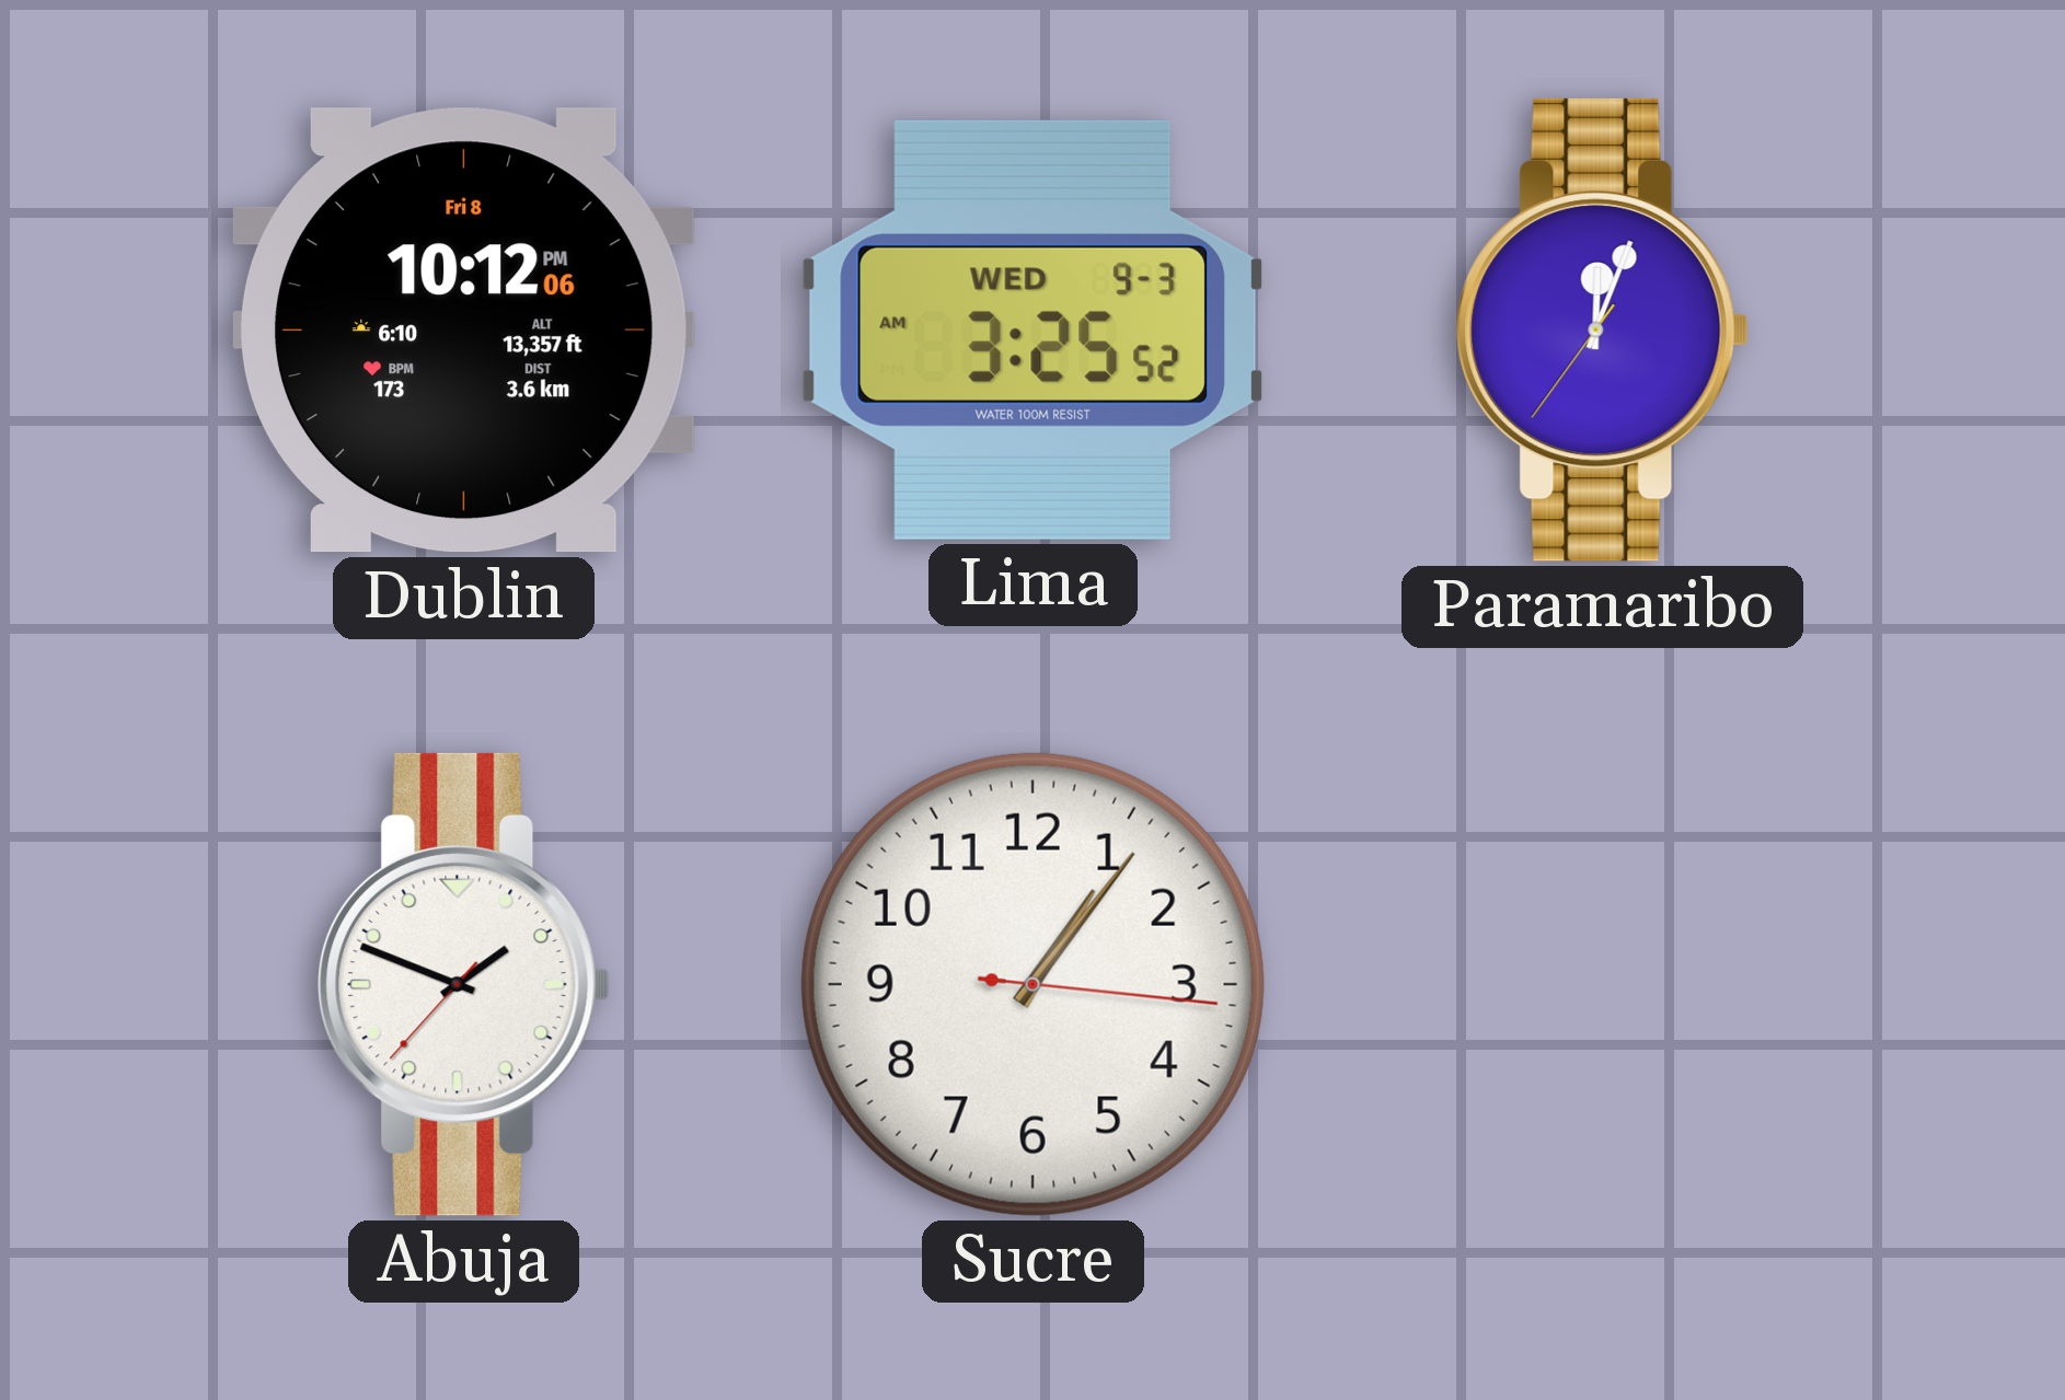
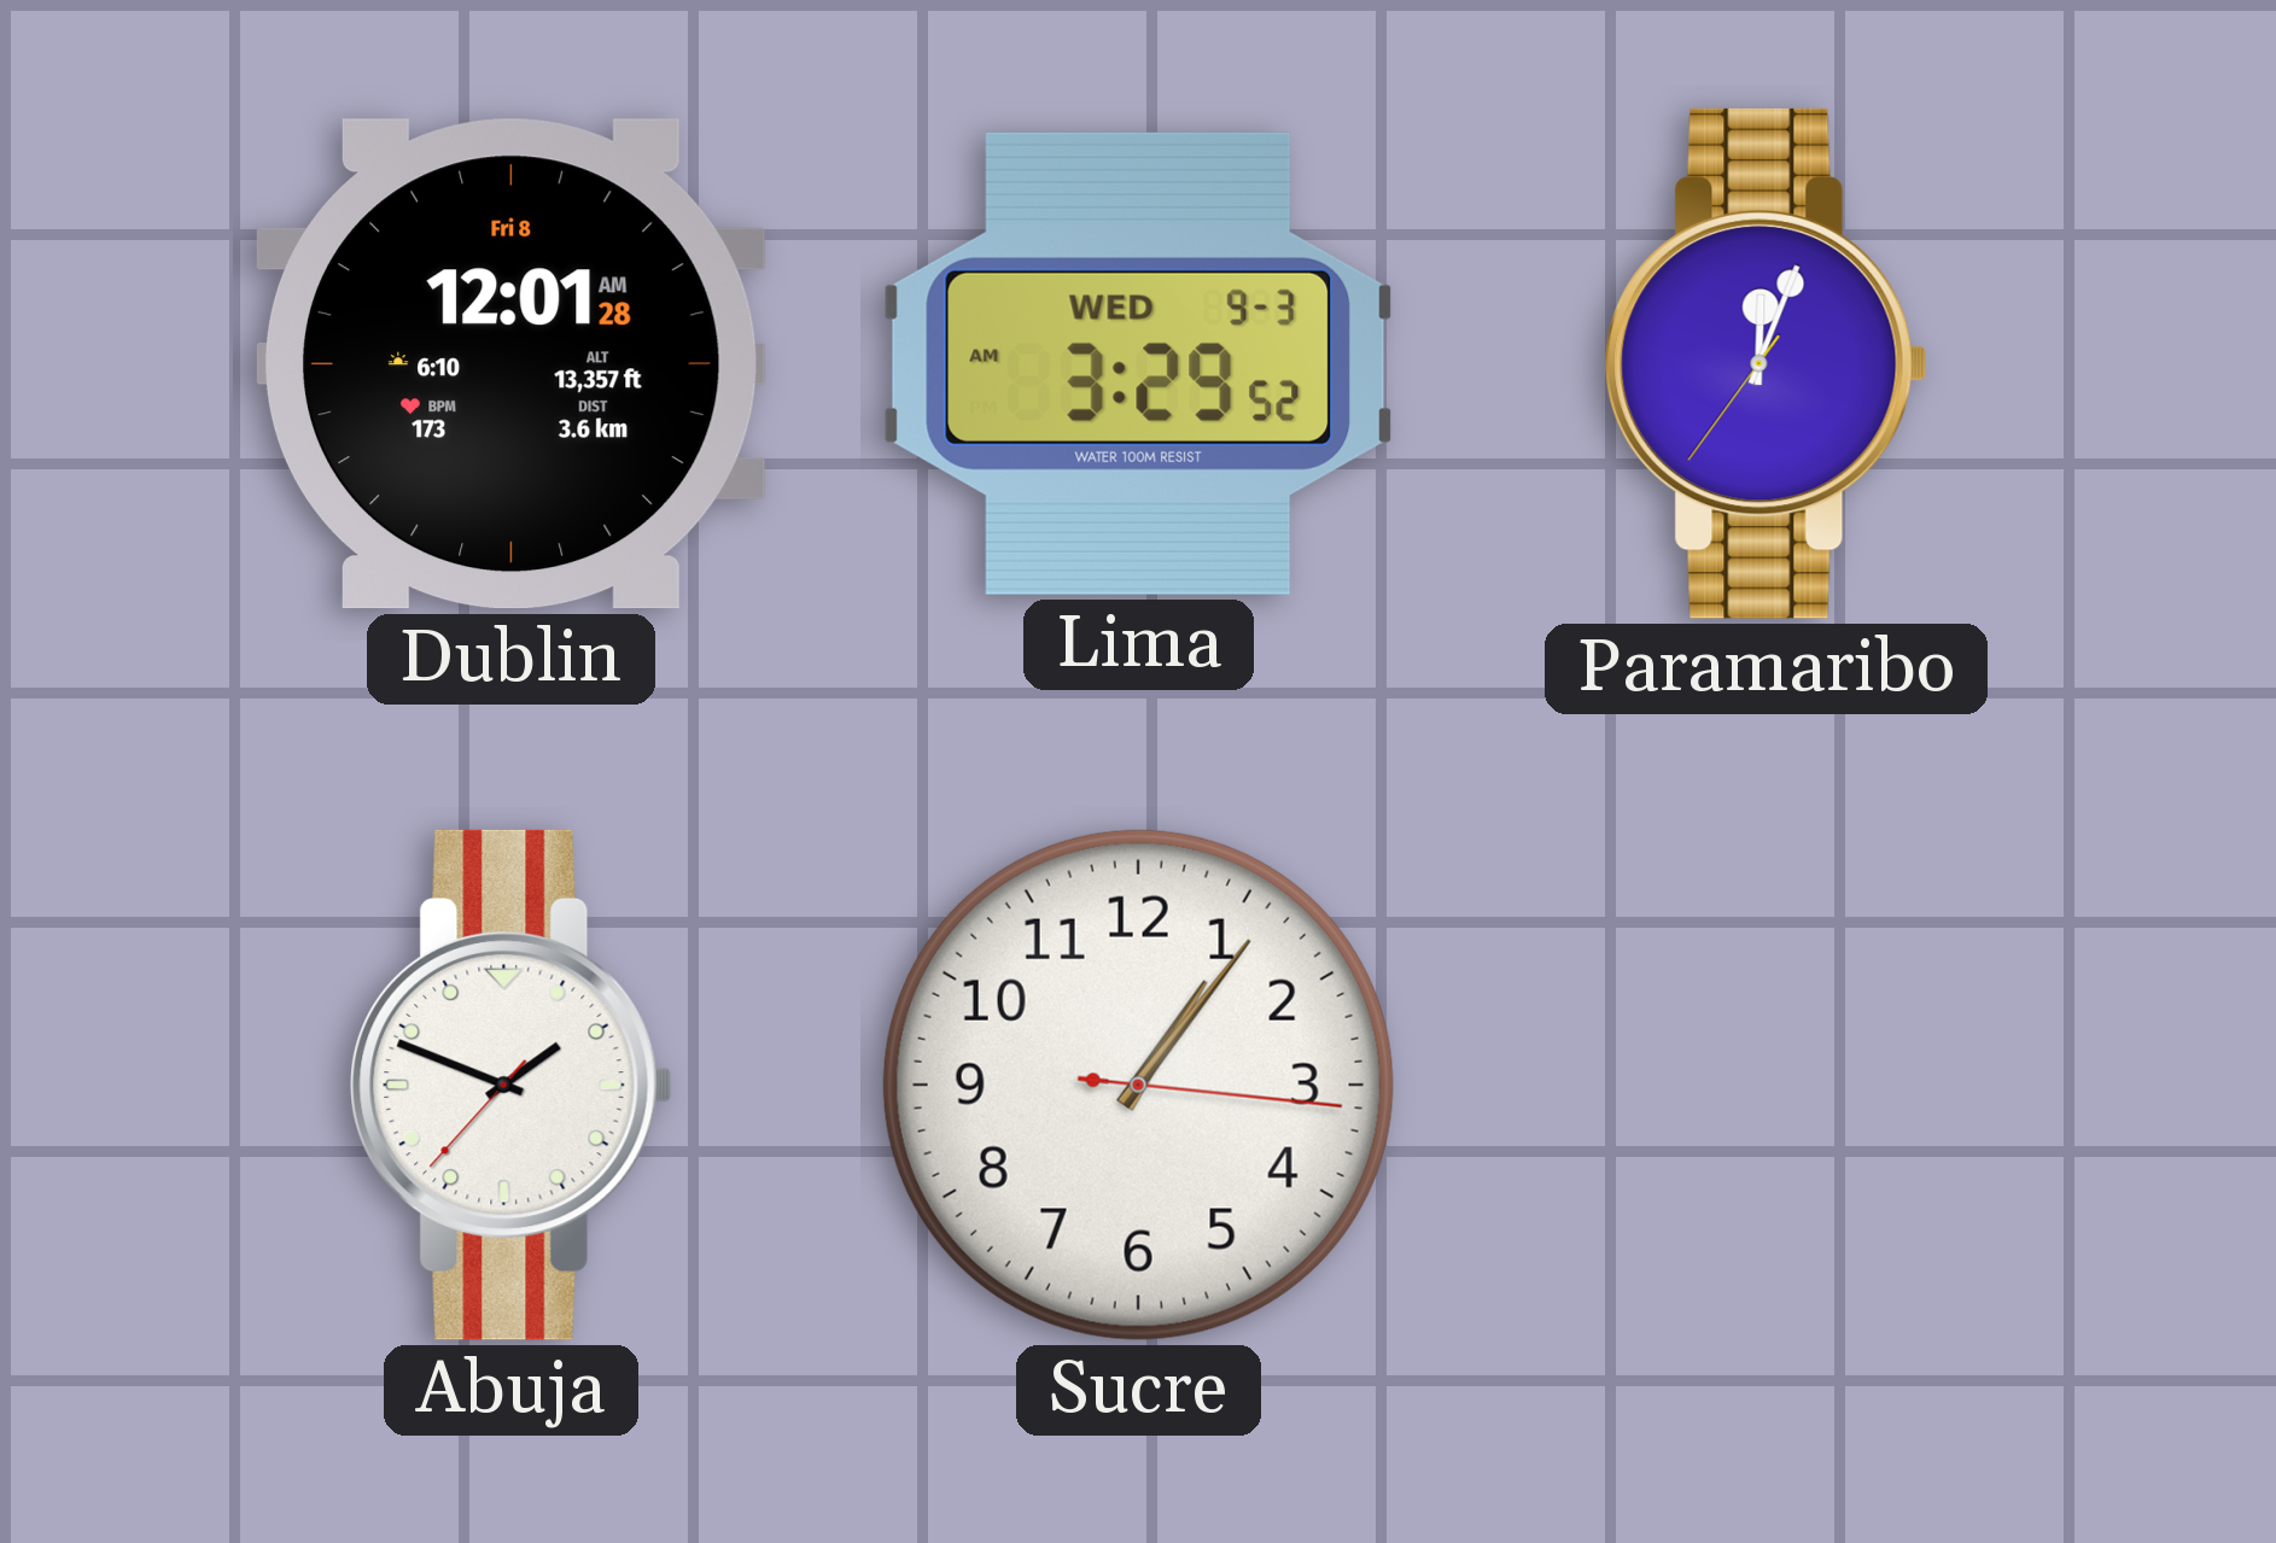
Dublin: 10:12 -> 12:01
Lima: 3:25 -> 3:29
